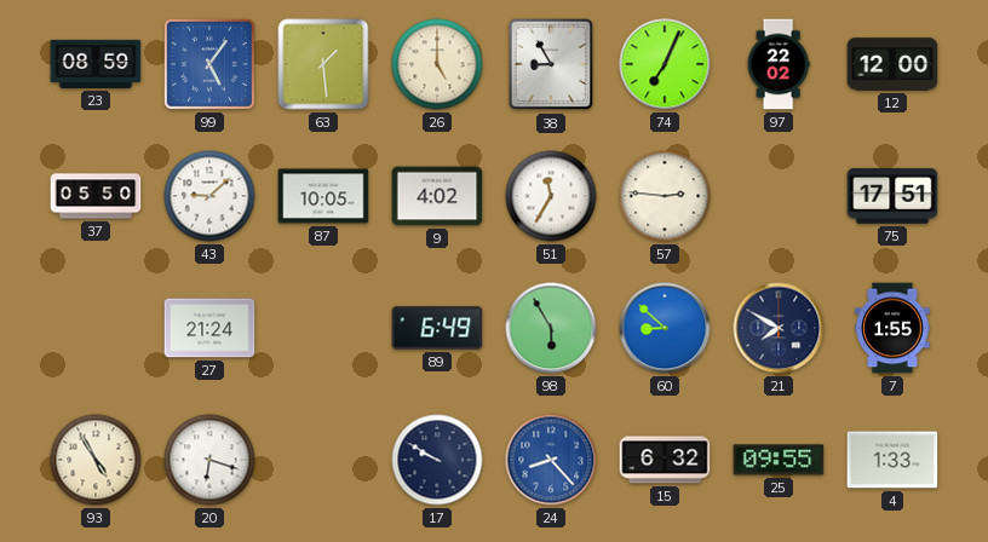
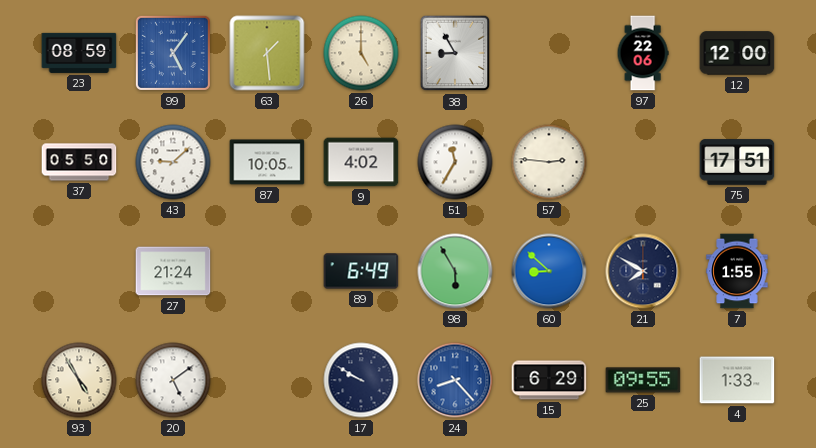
74: 7:04 -> none
97: 22:02 -> 22:06
20: 6:18 -> 5:09
15: 6:32 -> 6:29
